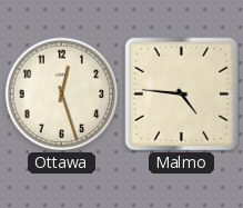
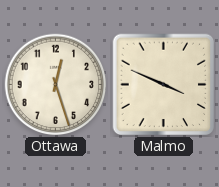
Malmo: 4:46 -> 3:49
